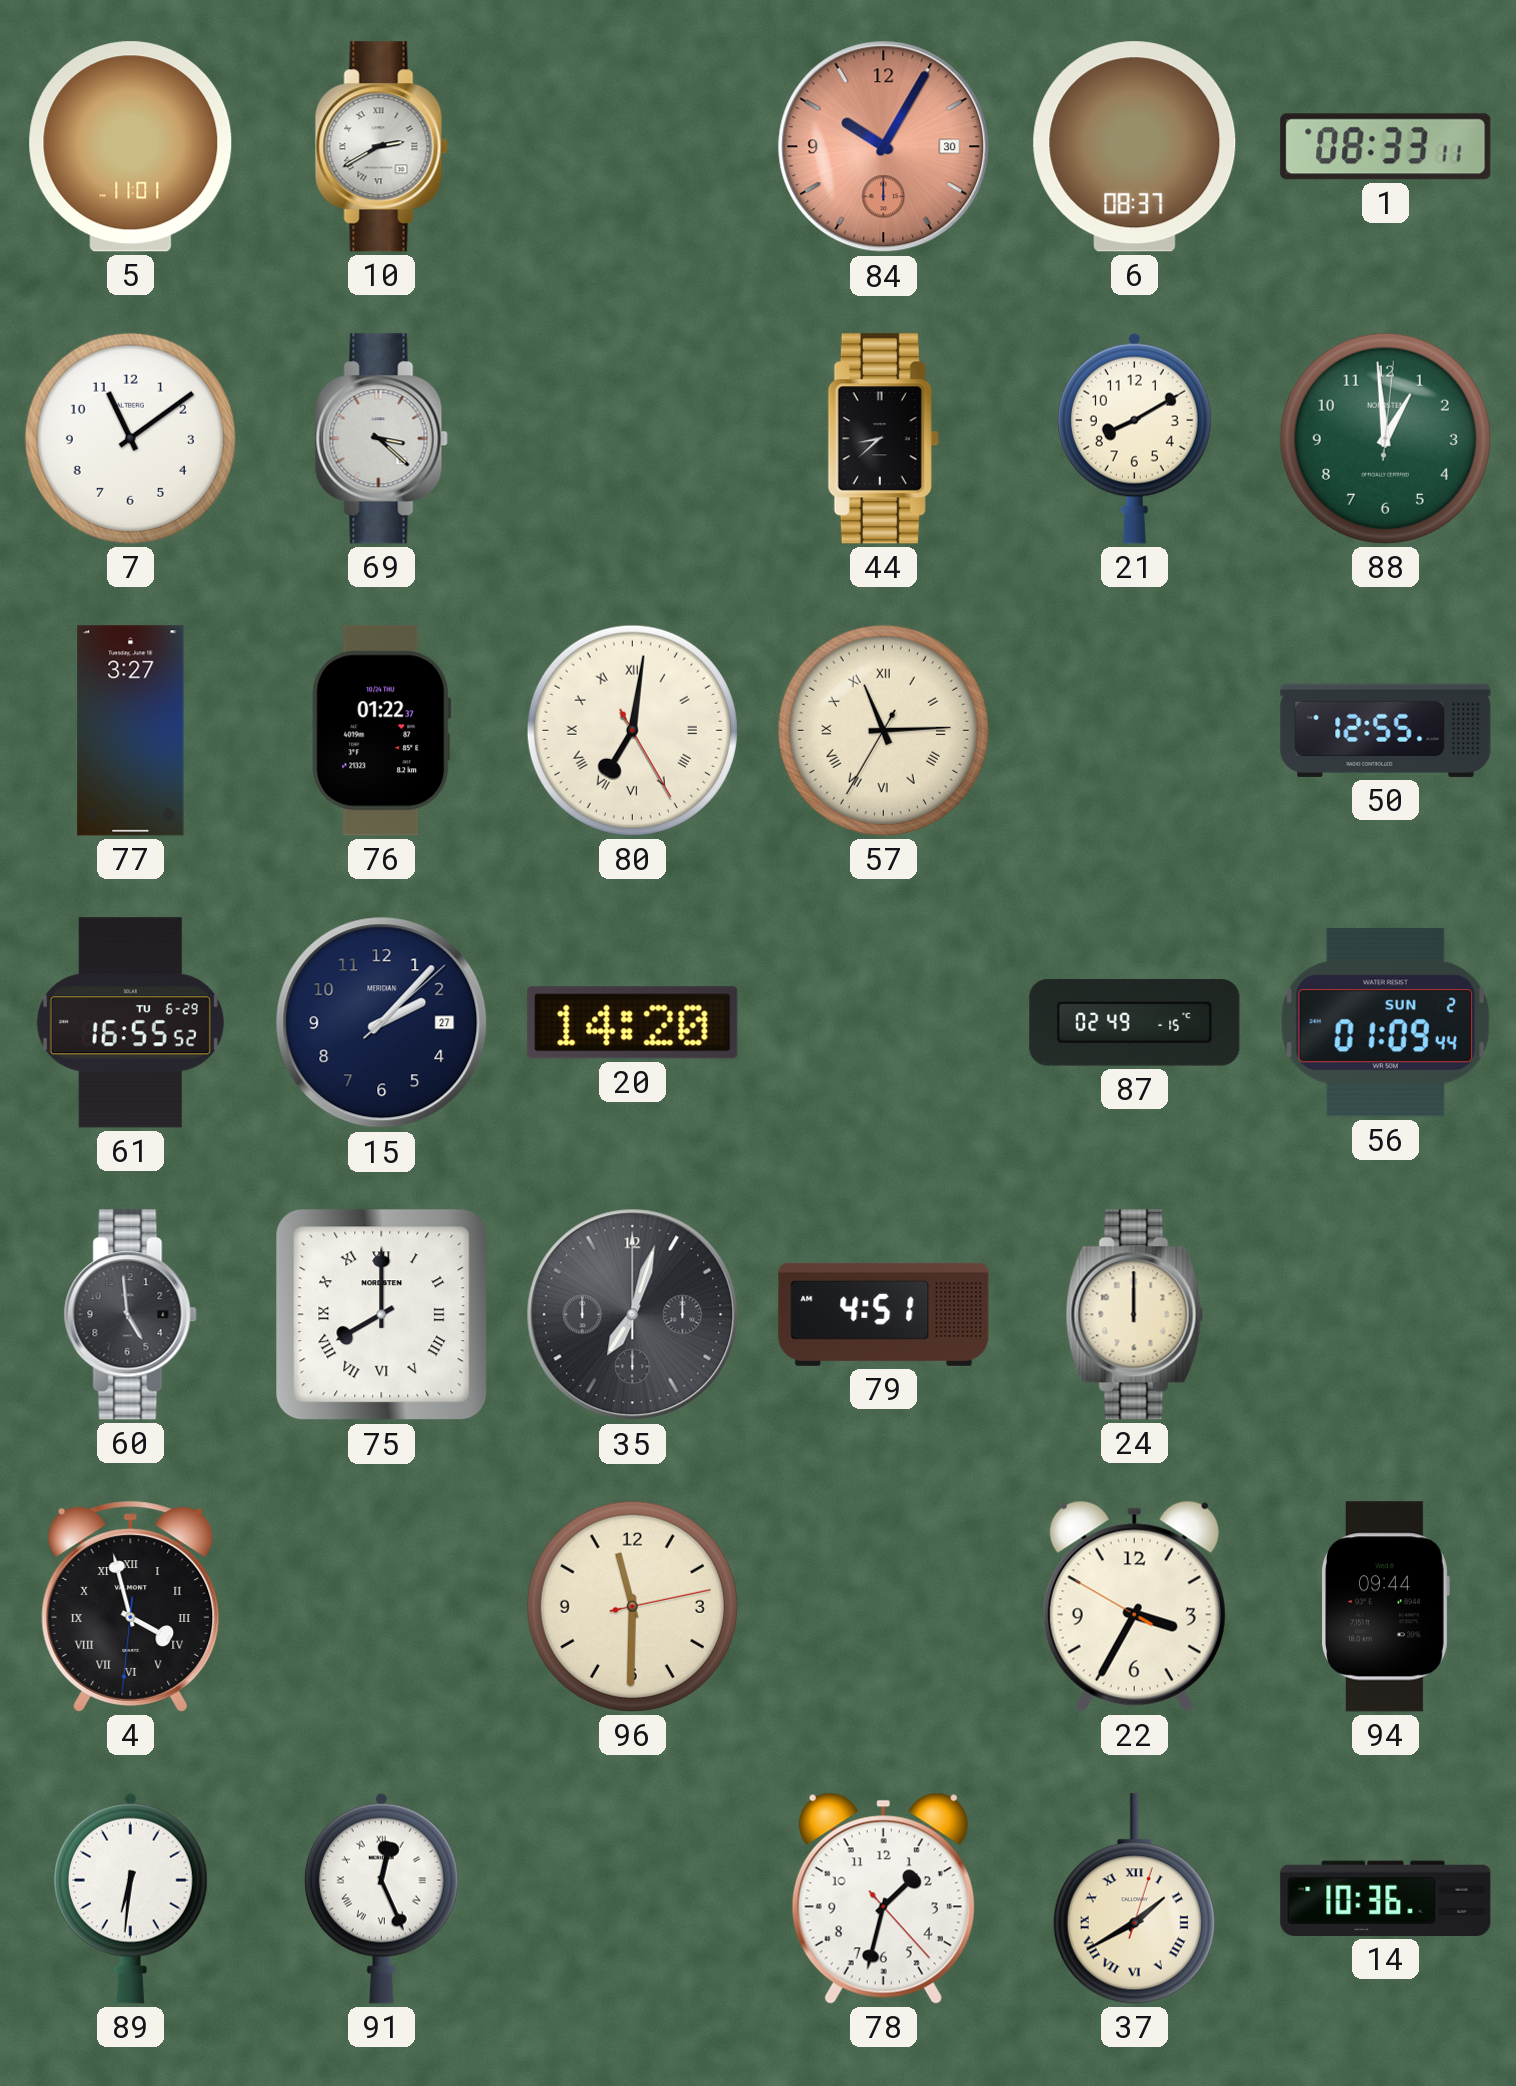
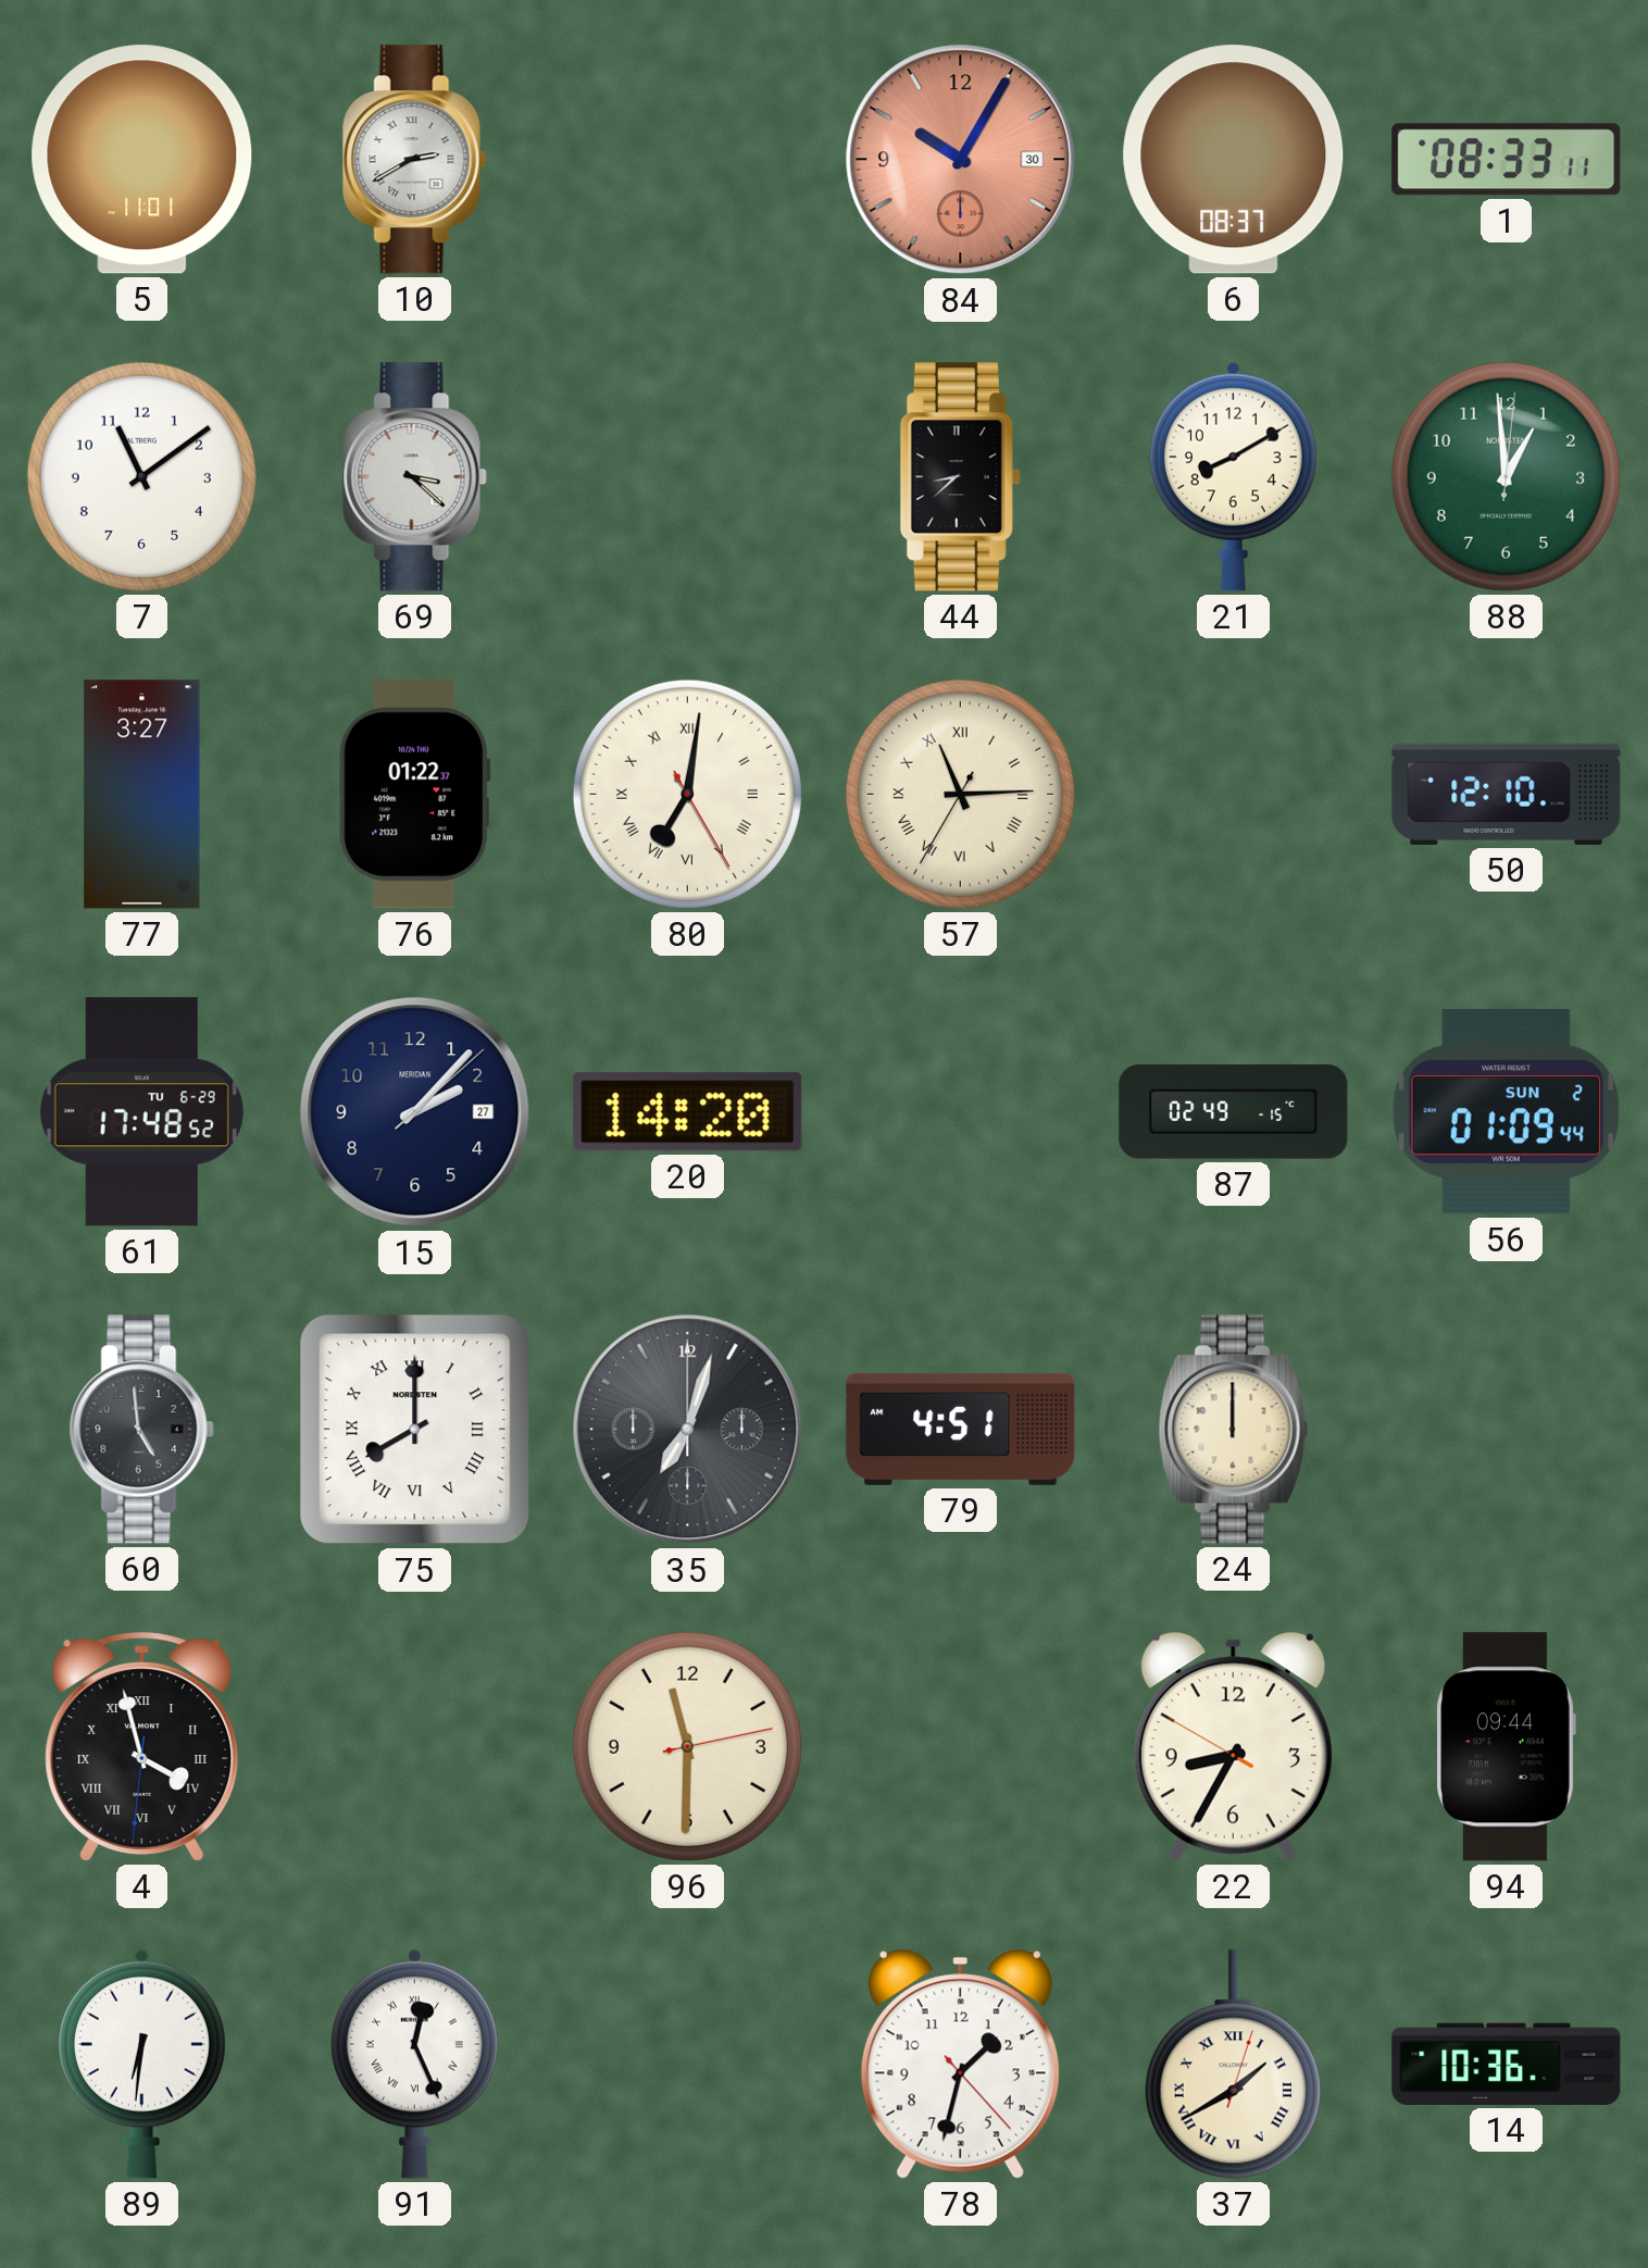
50: 12:55 -> 12:10
61: 16:55 -> 17:48
22: 3:34 -> 8:34
